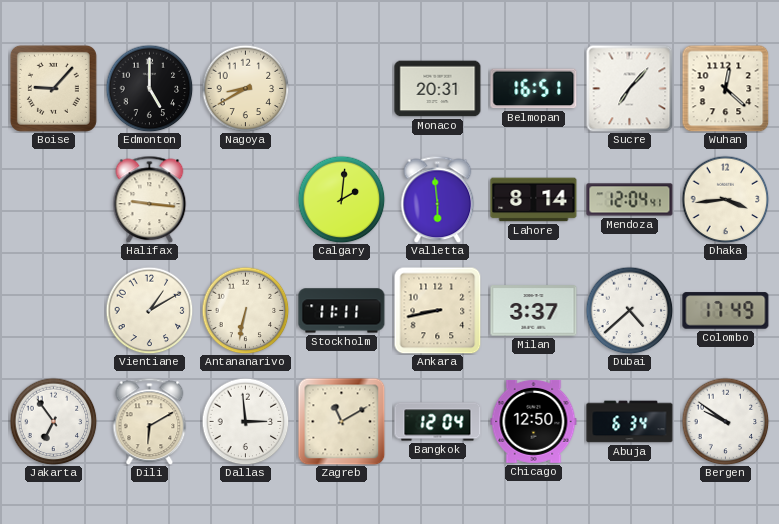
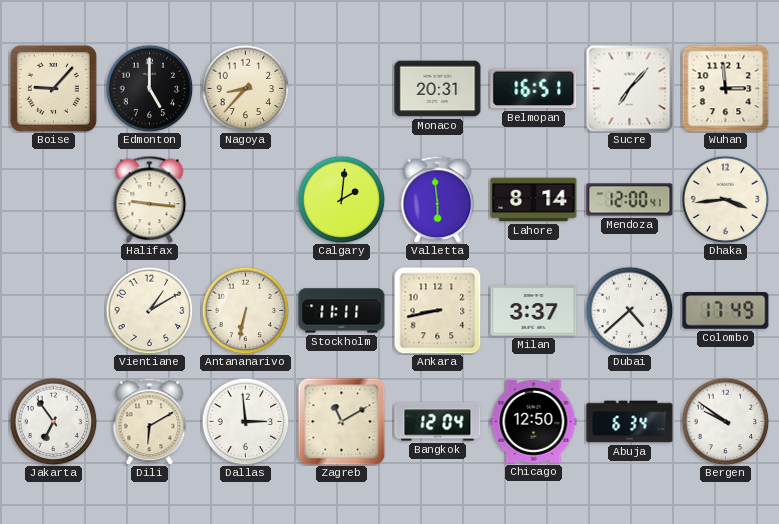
Nagoya: 8:40 -> 8:37
Wuhan: 12:22 -> 2:59
Mendoza: 12:04 -> 12:00
